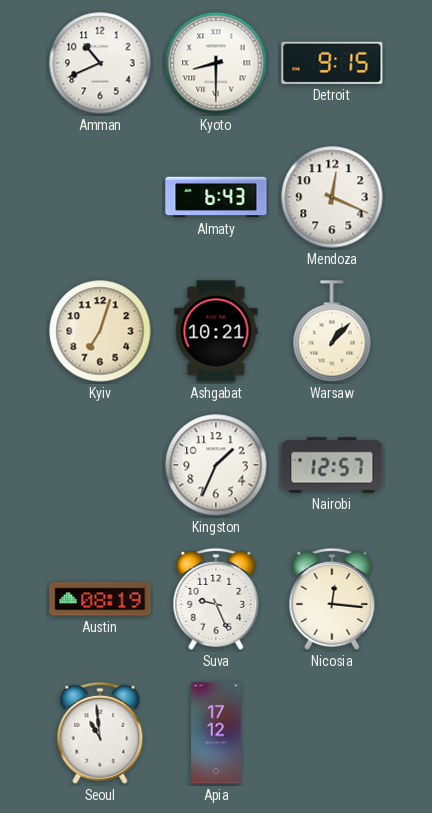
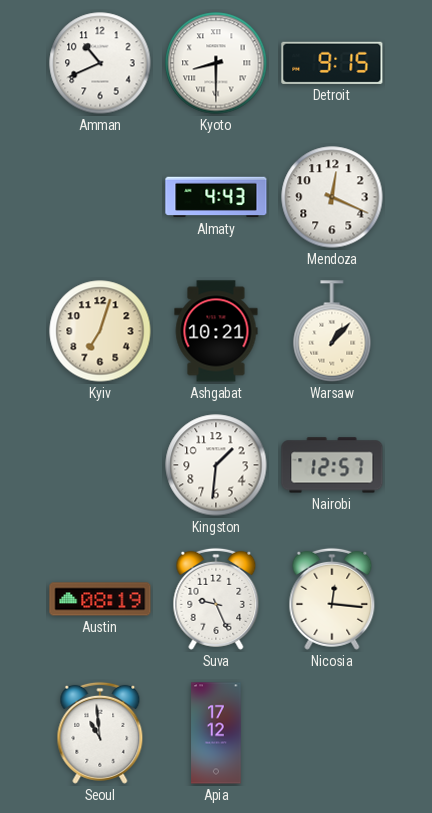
Almaty: 6:43 -> 4:43
Kingston: 1:34 -> 1:31
